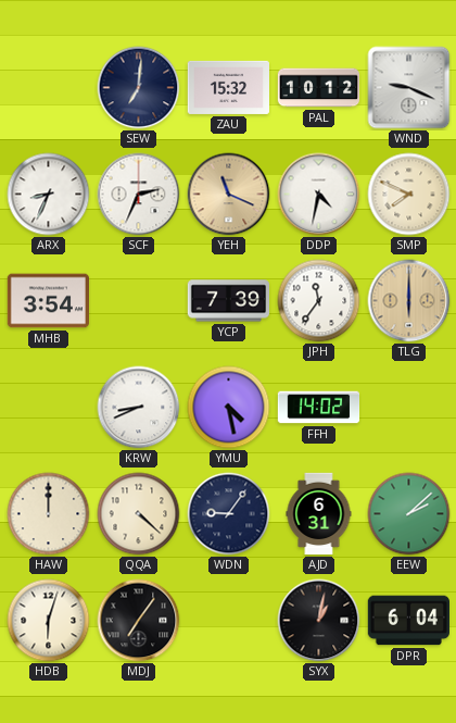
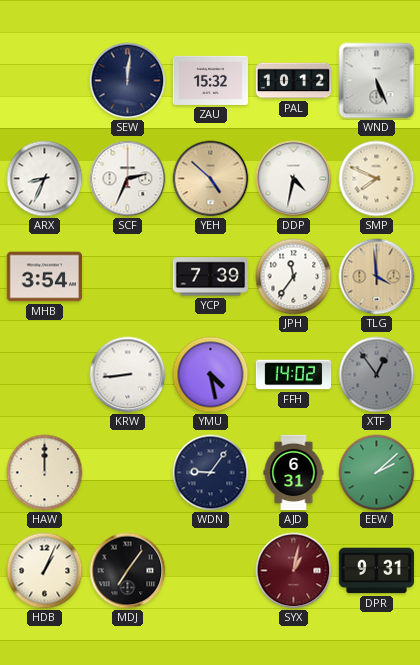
SEW: 7:01 -> 12:01
WND: 9:19 -> 5:26
YEH: 11:19 -> 4:52
TLG: 6:00 -> 3:59
KRW: 8:41 -> 8:44
XTF: none -> 12:54
QQA: 4:22 -> none
HDB: 6:03 -> 1:04
SYX dial: black -> burgundy
DPR: 6:04 -> 9:31
